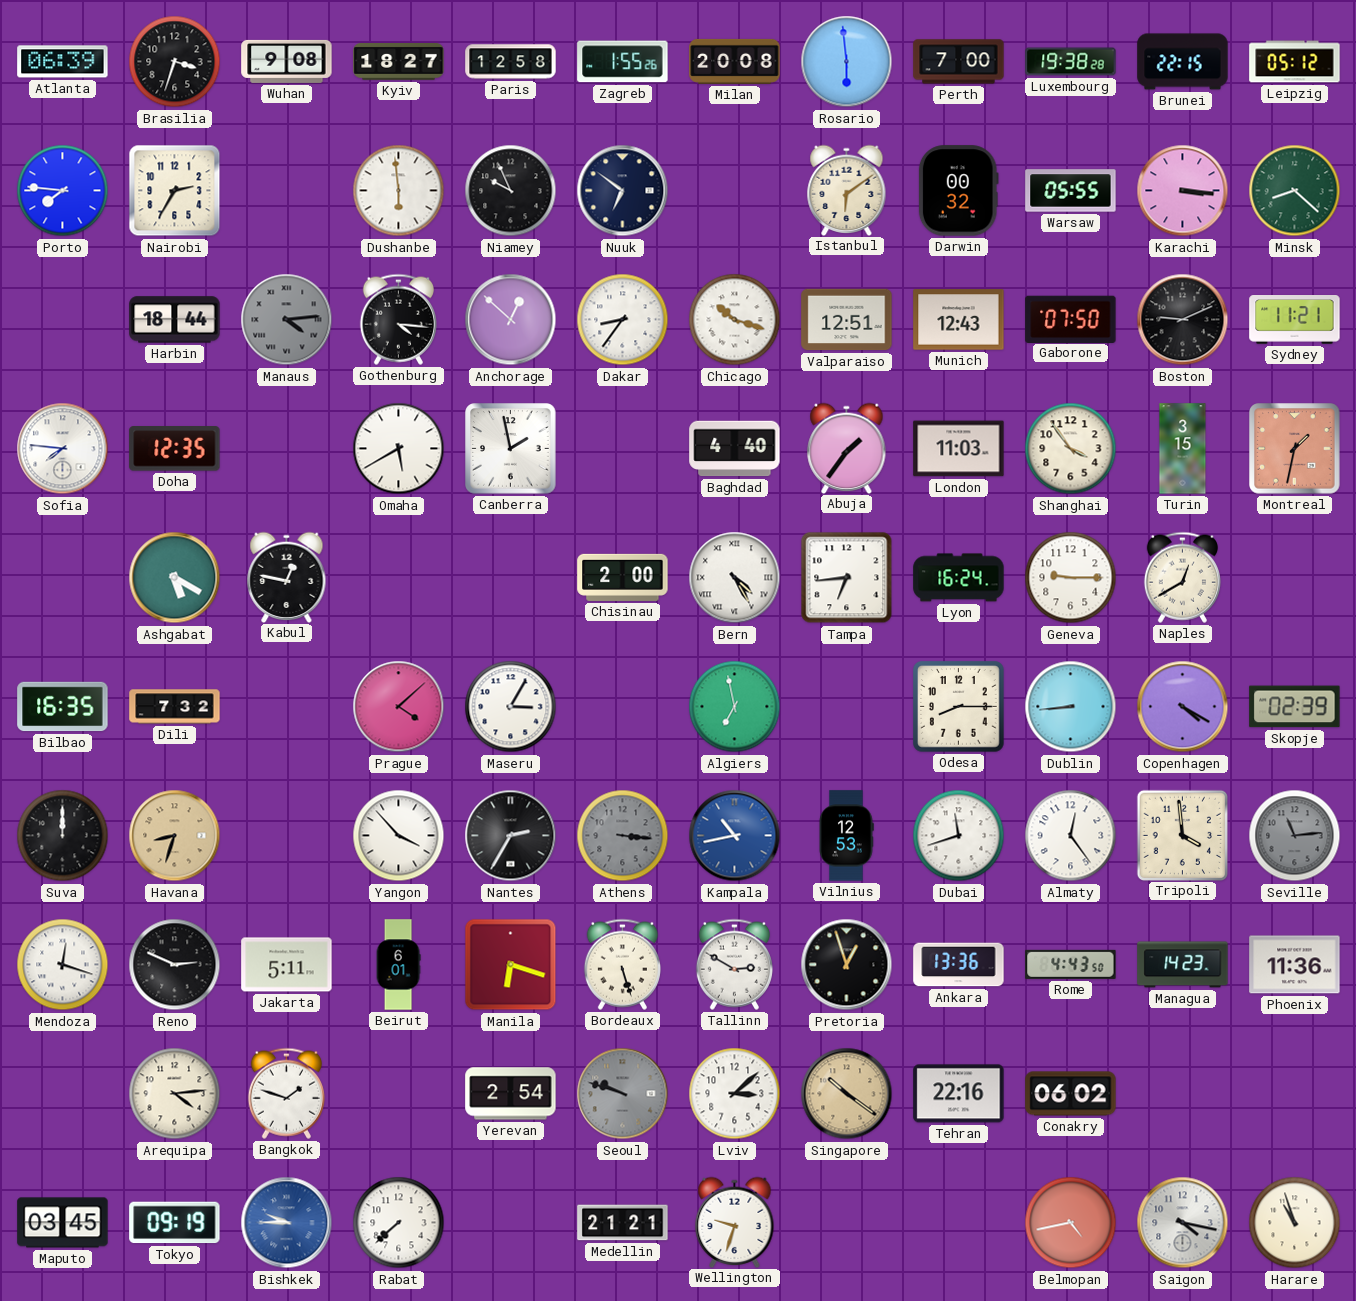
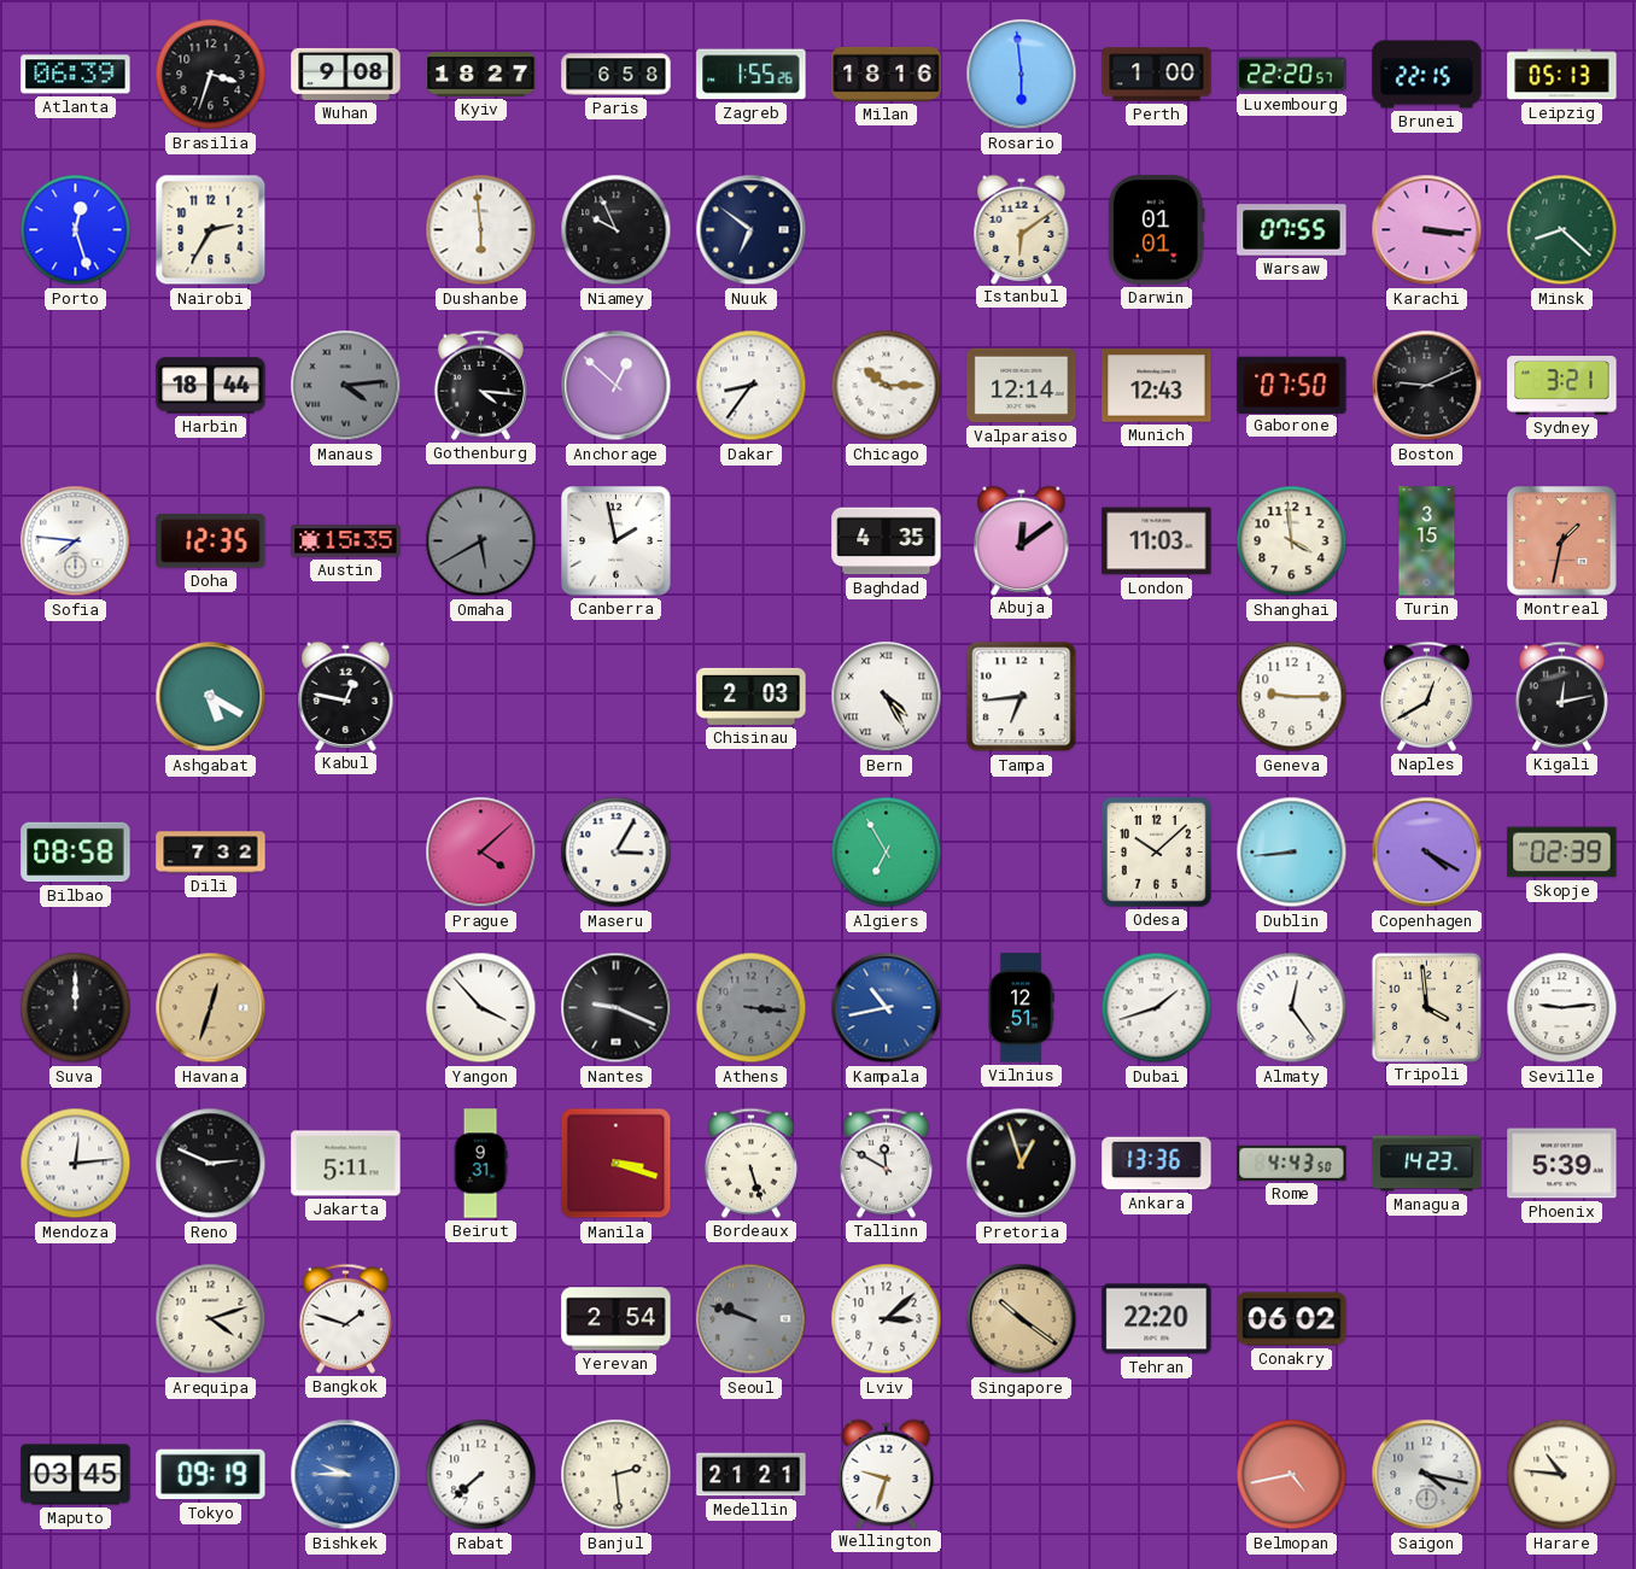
Paris: 12:58 -> 6:58
Milan: 20:08 -> 18:16
Perth: 7:00 -> 1:00
Luxembourg: 19:38 -> 22:20
Leipzig: 05:12 -> 05:13
Porto: 7:46 -> 12:27
Darwin: 00:32 -> 01:01
Warsaw: 05:55 -> 07:55
Chicago: 10:18 -> 10:15
Valparaiso: 12:51 -> 12:14
Sydney: 11:21 -> 3:21
Austin: none -> 15:35
Omaha dial: white -> grey
Baghdad: 4:40 -> 4:35
Abuja: 1:36 -> 12:09
Shanghai: 3:54 -> 3:59
Chisinau: 2:00 -> 2:03
Lyon: 16:24 -> none
Kigali: none -> 12:13
Bilbao: 16:35 -> 08:58
Algiers: 6:58 -> 6:55
Odesa: 8:15 -> 10:08
Havana: 8:33 -> 12:33
Nantes: 2:35 -> 9:19
Vilnius: 12:53 -> 12:51
Dubai: 11:42 -> 1:42
Seville: 11:14 -> 9:14
Seville dial: grey -> white
Mendoza: 12:18 -> 12:14
Beirut: 6:01 -> 9:31
Manila: 6:18 -> 3:18
Tallinn: 2:50 -> 11:50
Phoenix: 11:36 -> 5:39
Arequipa: 4:14 -> 4:12
Tehran: 22:16 -> 22:20
Banjul: none -> 2:29
Harare: 10:57 -> 10:46
